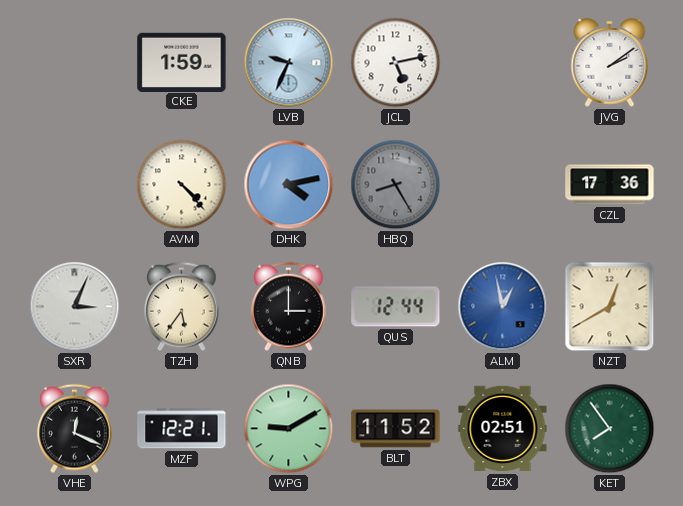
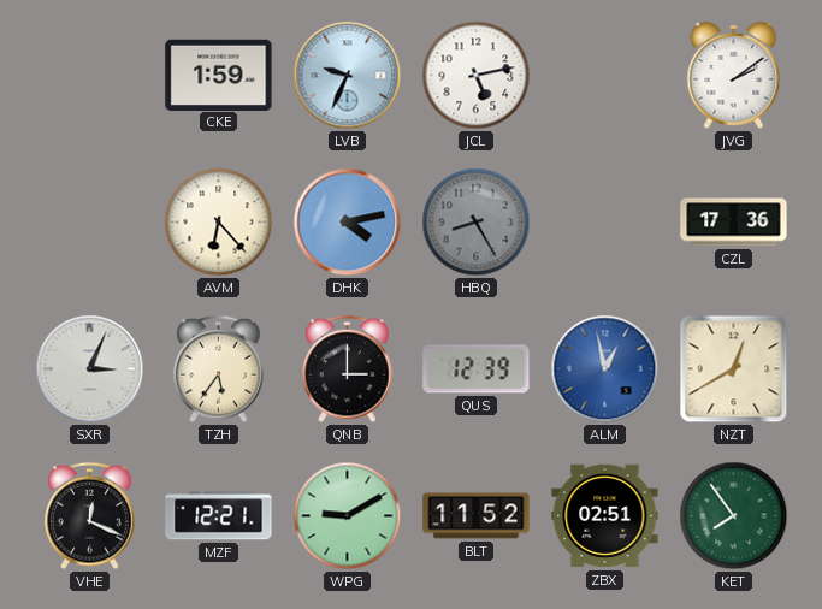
AVM: 4:23 -> 6:23
QUS: 12:44 -> 12:39
